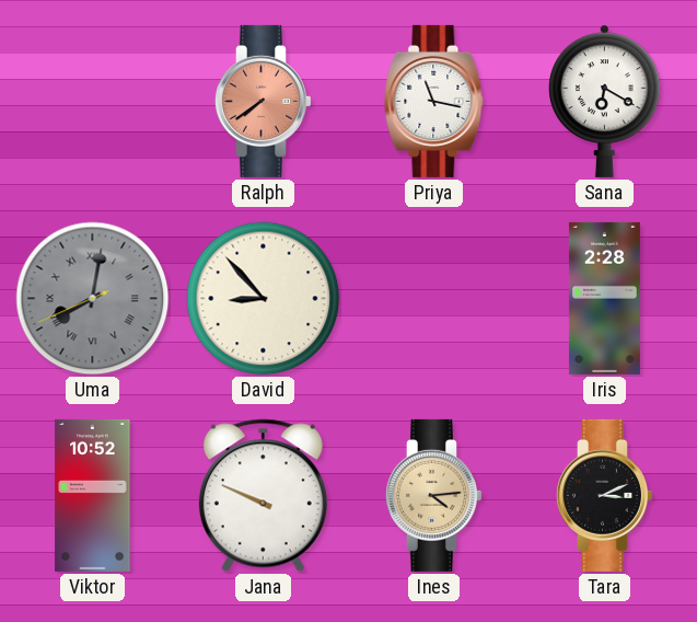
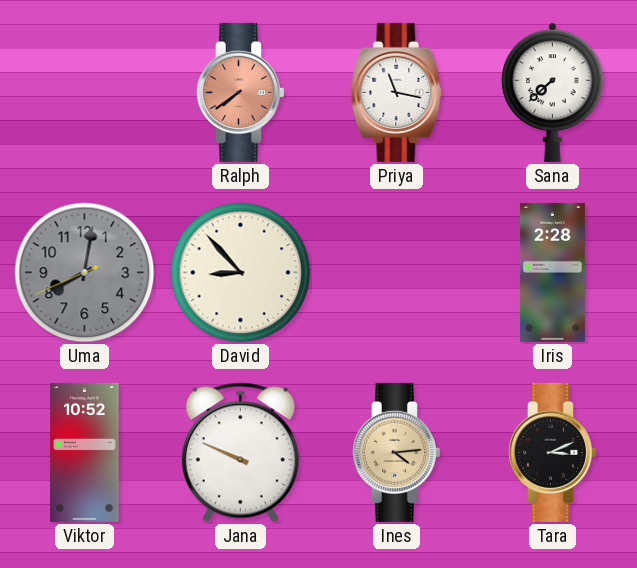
Sana: 6:20 -> 7:38
Uma numerals: Roman -> Arabic
